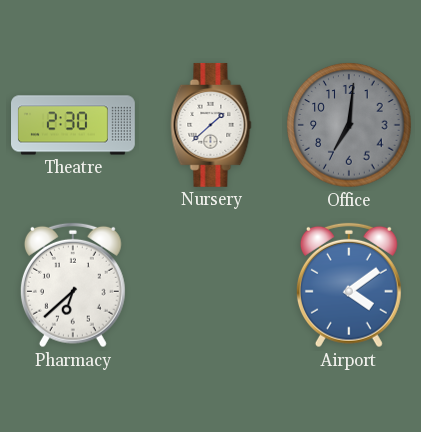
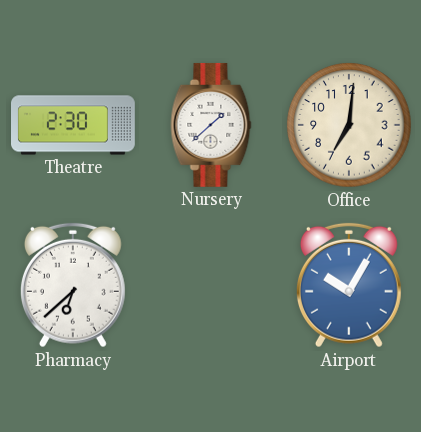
Office dial: grey -> cream
Airport: 4:09 -> 10:05
